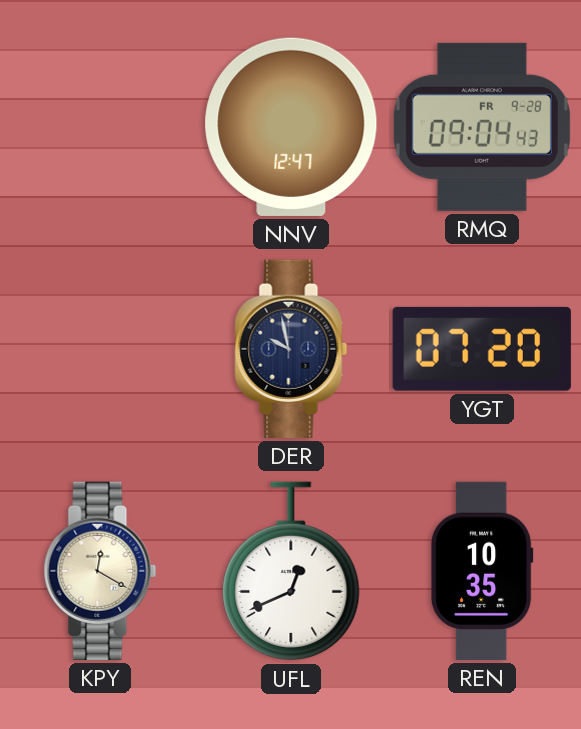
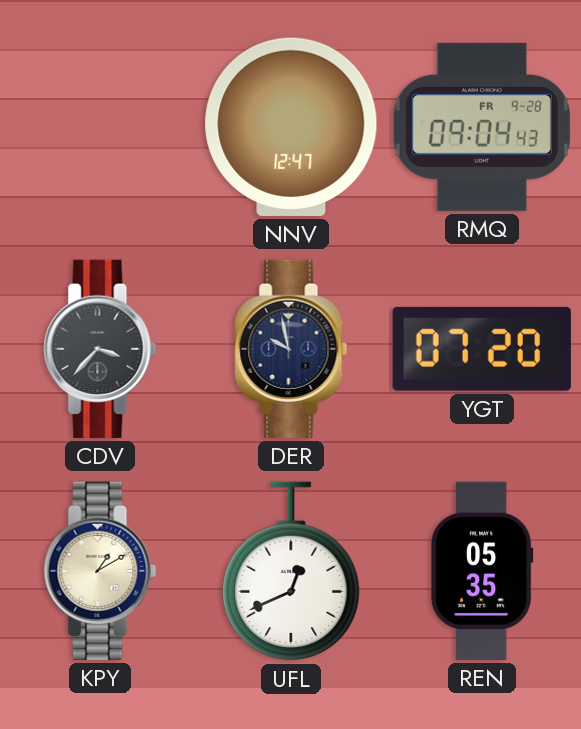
CDV: none -> 3:37
KPY: 12:20 -> 1:10
REN: 10:35 -> 05:35
